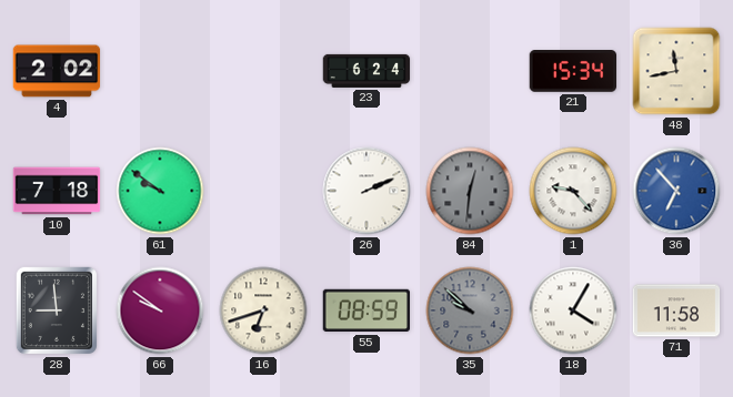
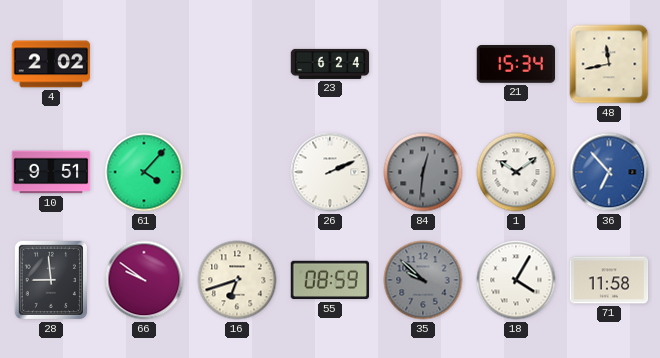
10: 7:18 -> 9:51
61: 9:51 -> 4:07
1: 9:23 -> 10:09
